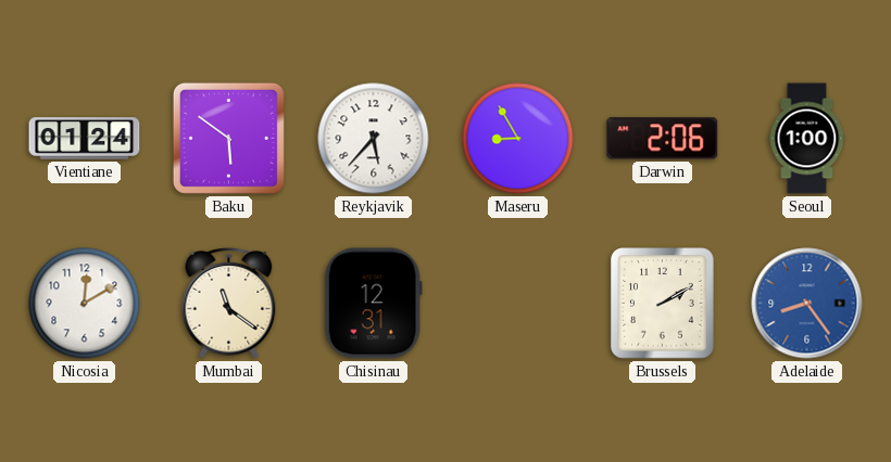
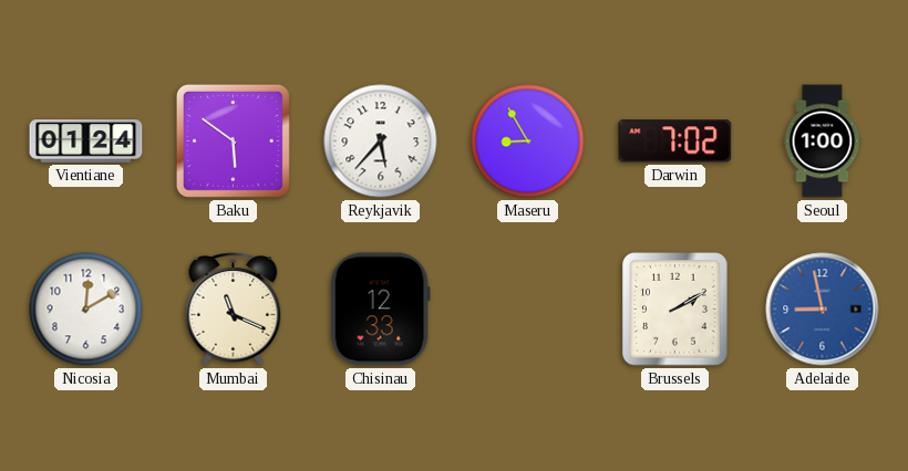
Darwin: 2:06 -> 7:02
Mumbai: 11:21 -> 11:19
Chisinau: 12:31 -> 12:33
Adelaide: 8:24 -> 8:58
